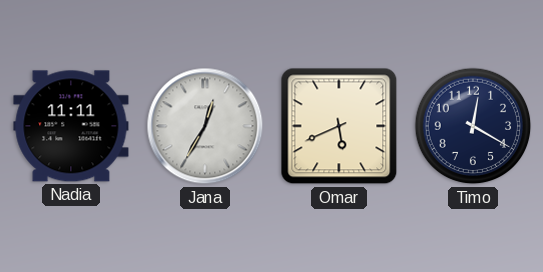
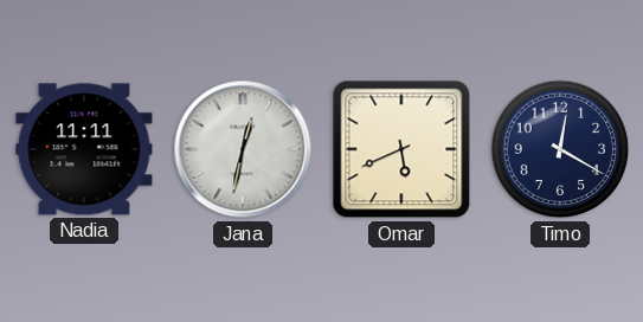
Jana: 12:35 -> 12:32
